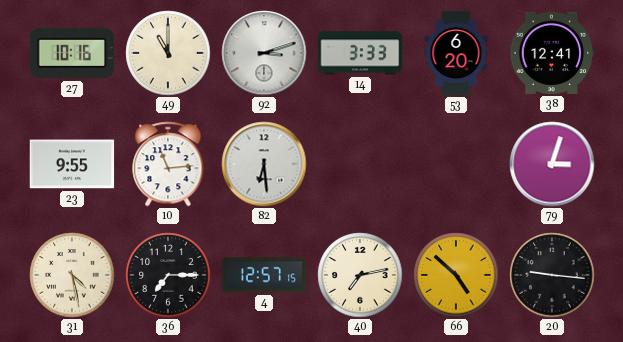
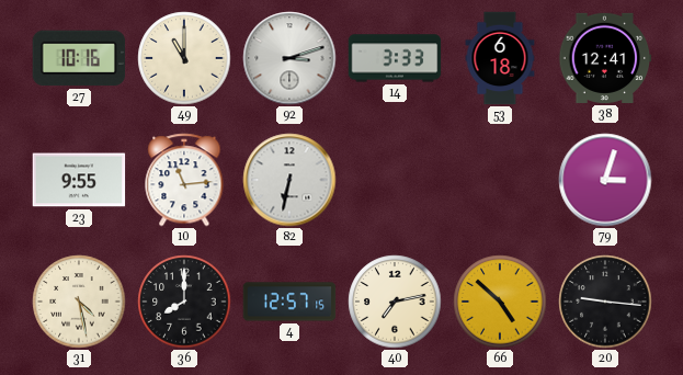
53: 6:20 -> 6:18
82: 6:29 -> 6:32
36: 7:15 -> 8:00
